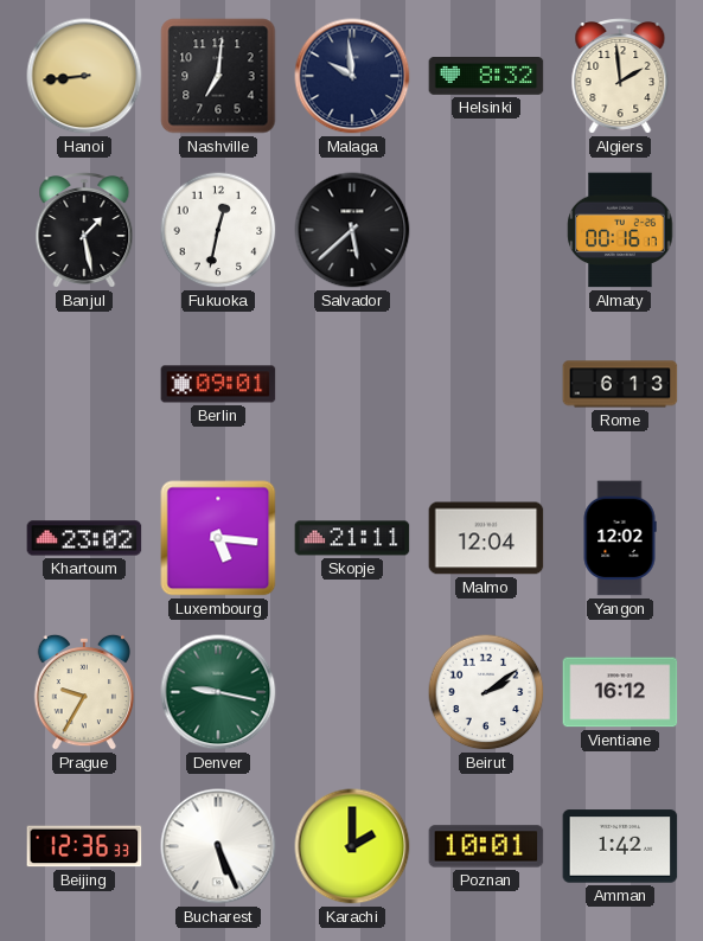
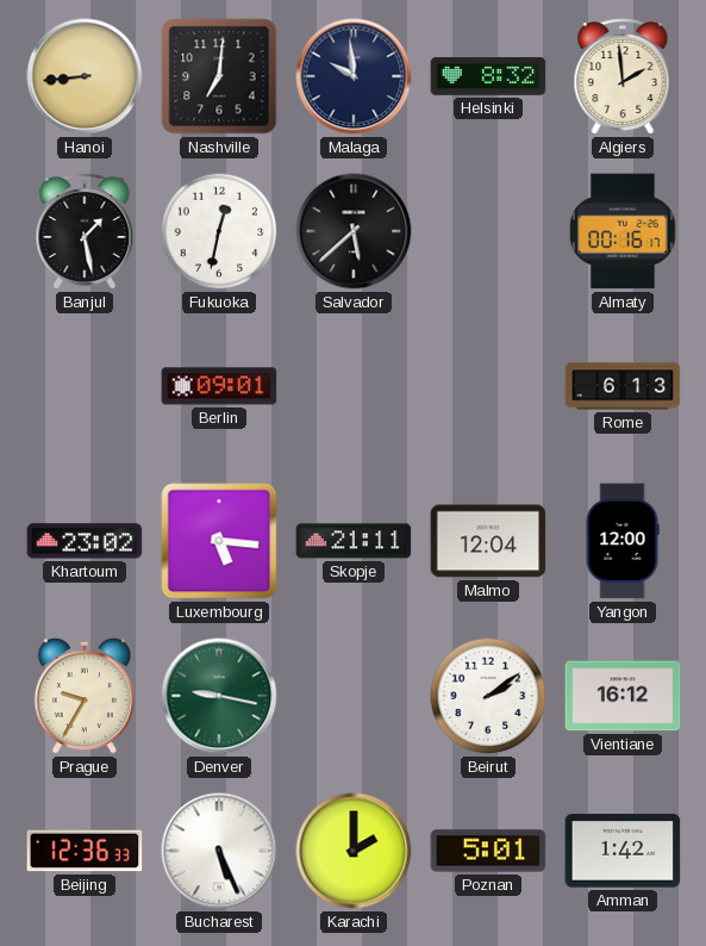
Yangon: 12:02 -> 12:00
Poznan: 10:01 -> 5:01
